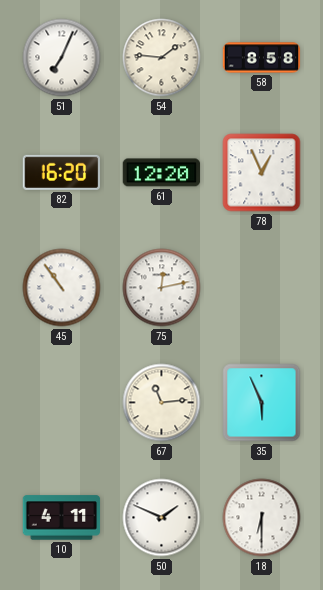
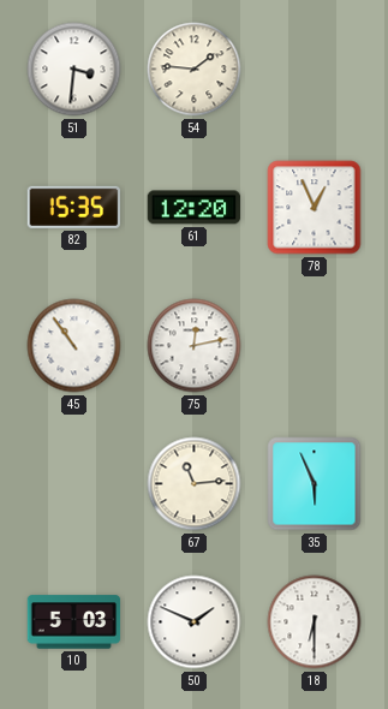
51: 7:04 -> 3:31
58: 8:58 -> none
82: 16:20 -> 15:35
10: 4:11 -> 5:03
